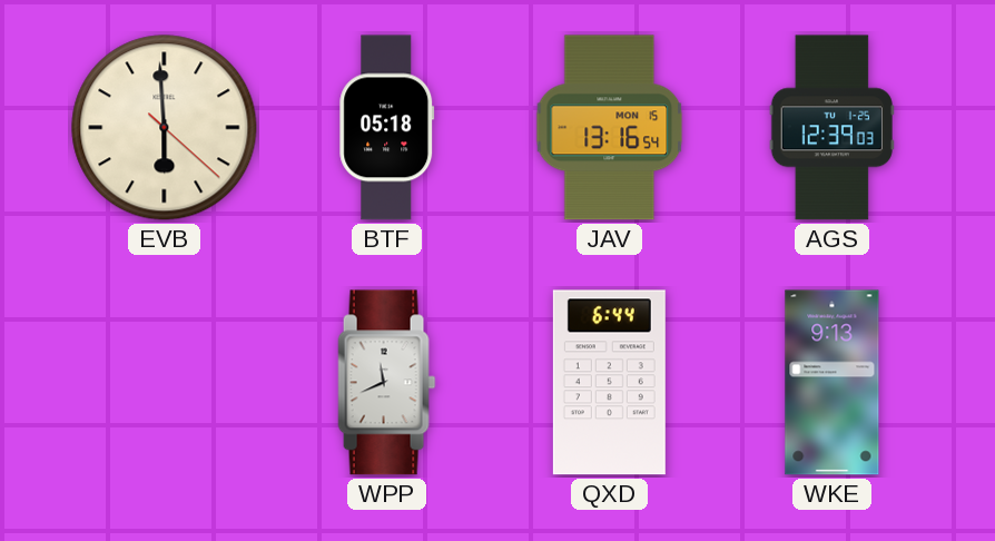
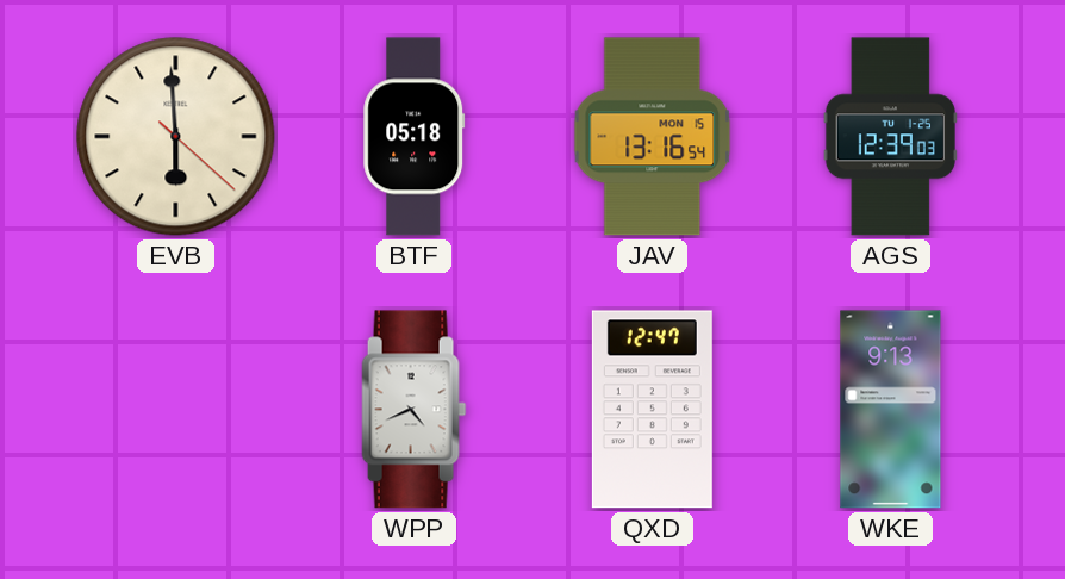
WPP: 11:41 -> 4:41
QXD: 6:44 -> 12:47
